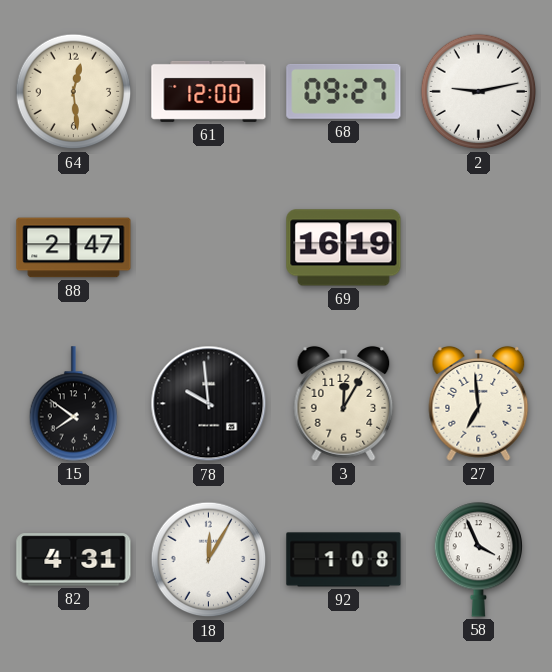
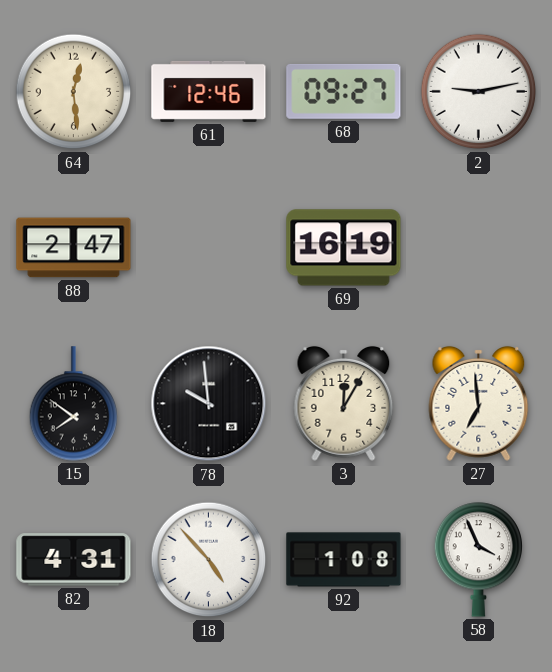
61: 12:00 -> 12:46
18: 12:05 -> 4:53
